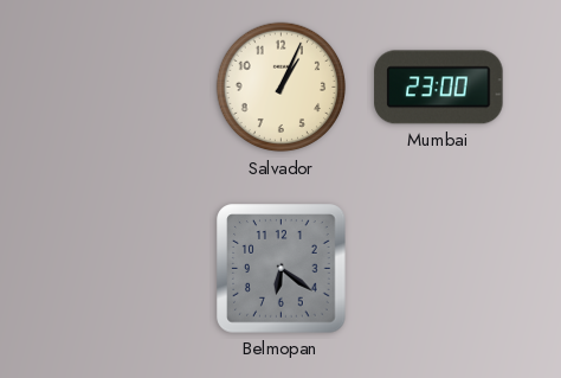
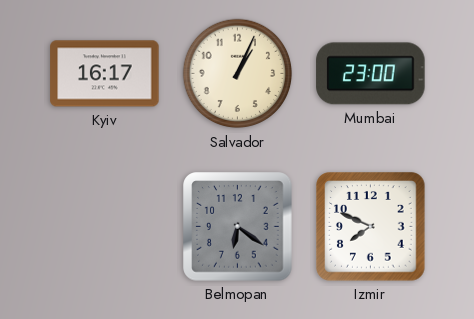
Kyiv: none -> 16:17
Izmir: none -> 7:49
